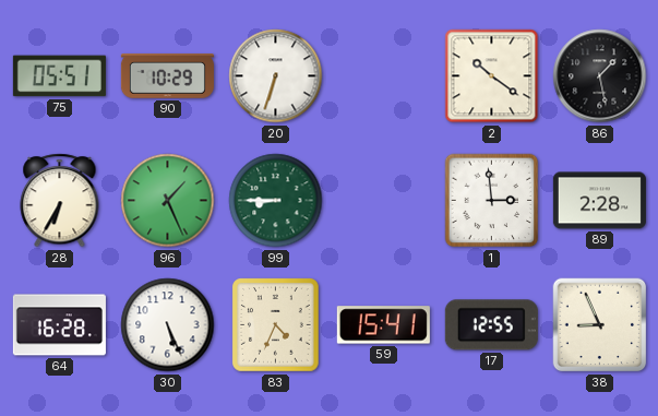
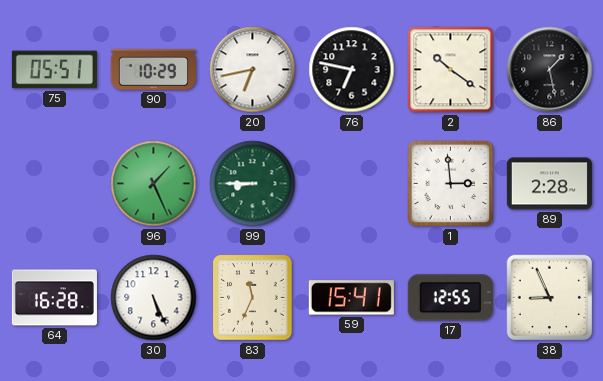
20: 6:33 -> 6:43
76: none -> 6:47
28: 6:35 -> none
83: 4:34 -> 11:34
